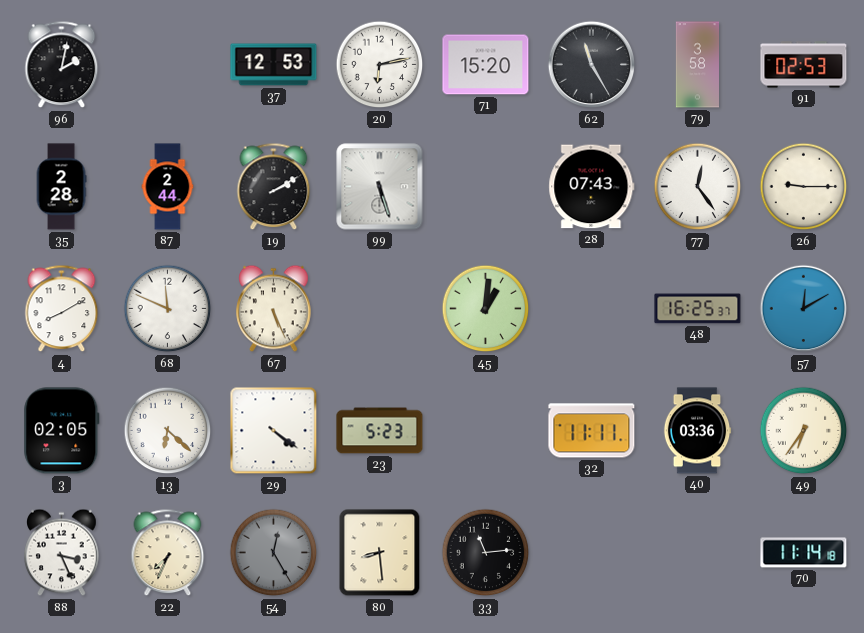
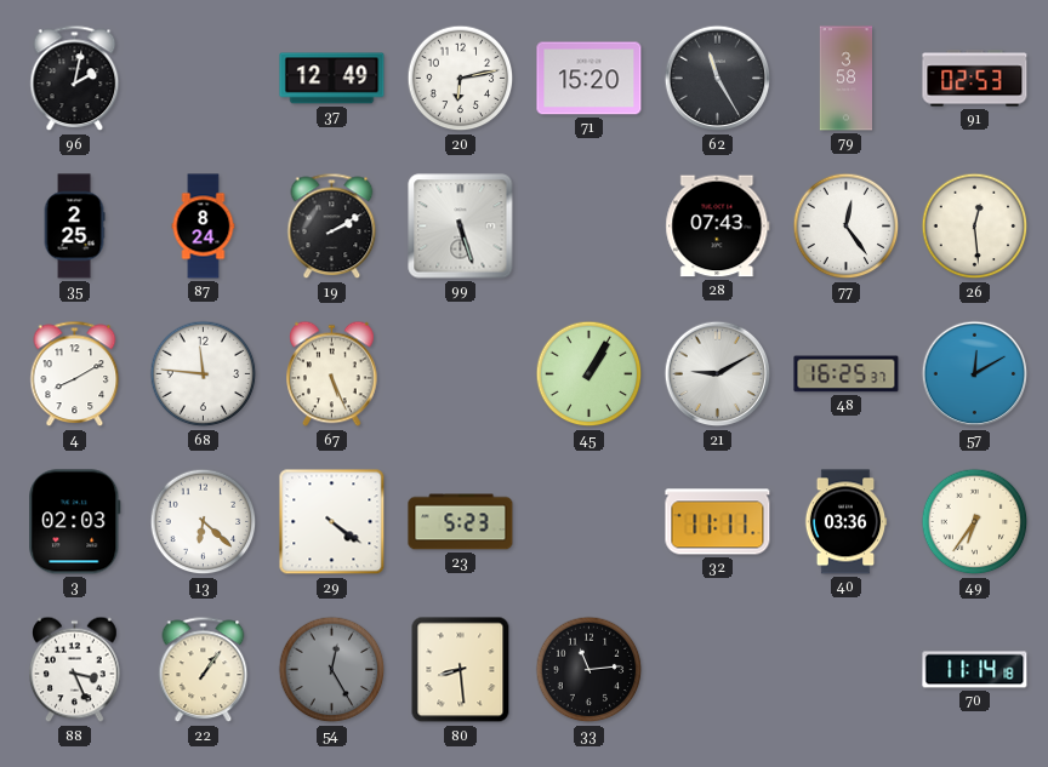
37: 12:53 -> 12:49
35: 2:28 -> 2:25
87: 2:44 -> 8:24
26: 9:15 -> 12:29
68: 11:49 -> 11:46
45: 1:01 -> 1:05
21: none -> 9:10
3: 02:05 -> 02:03
22: 7:34 -> 1:06
